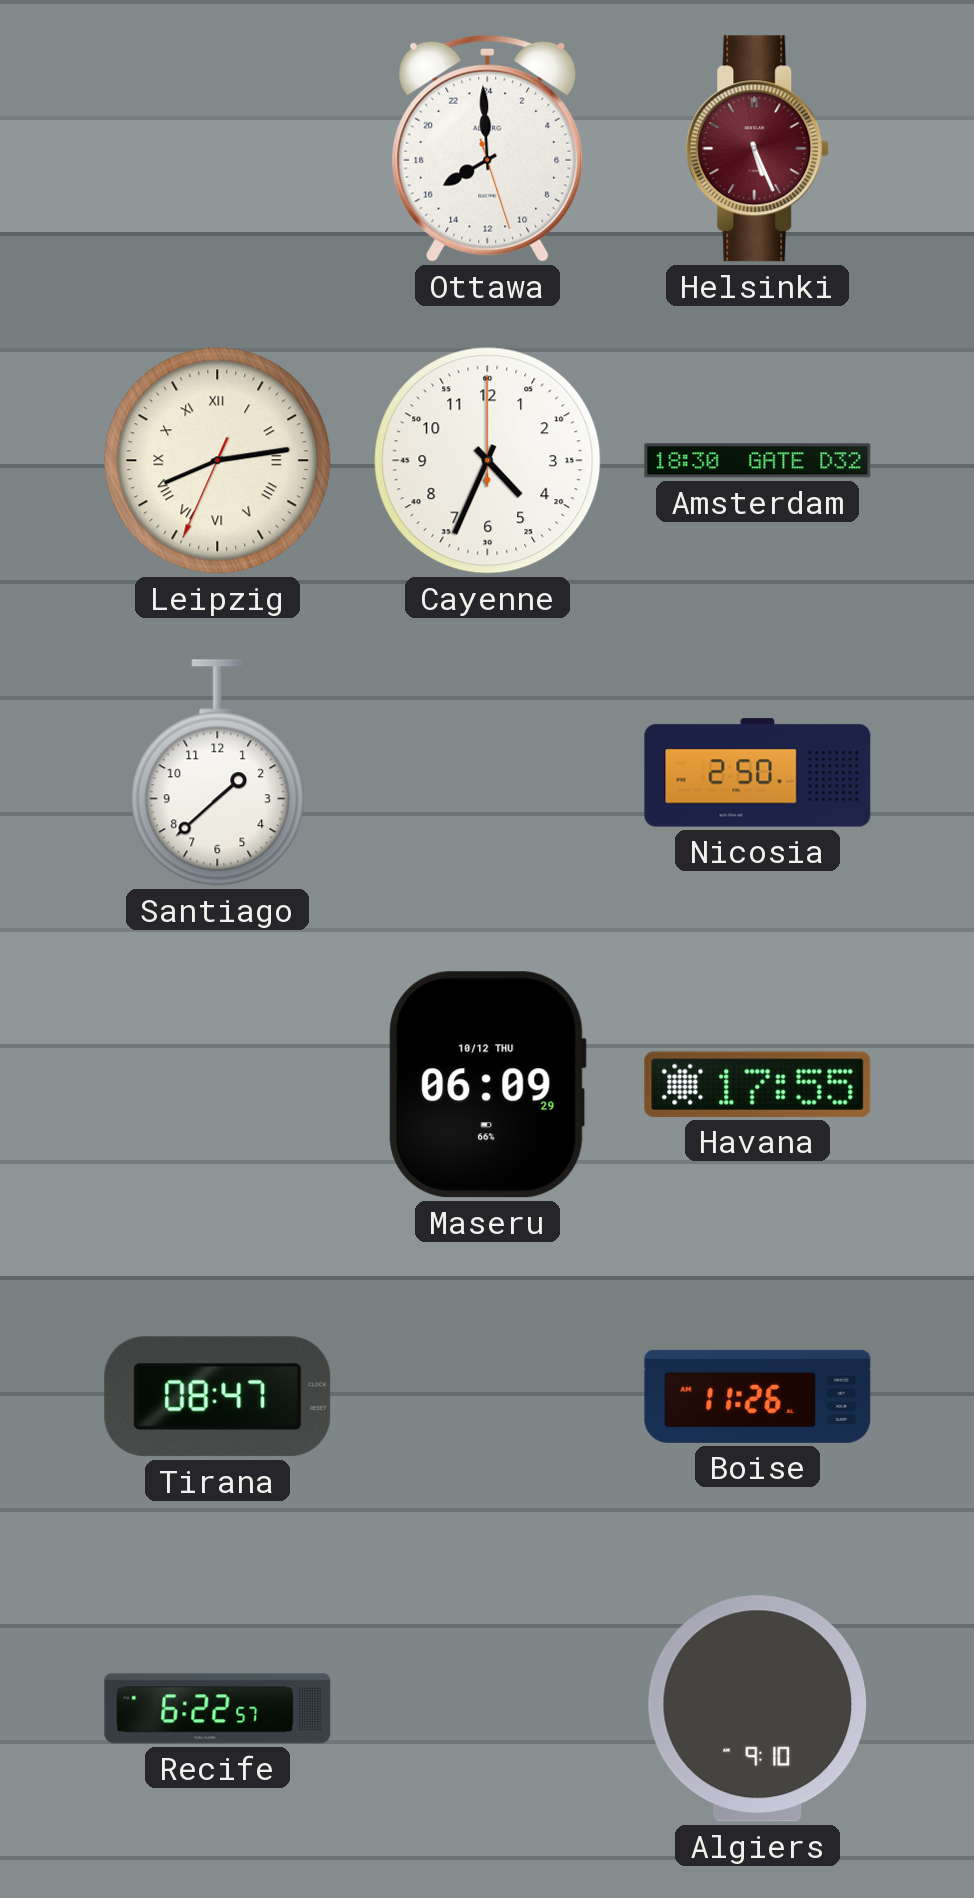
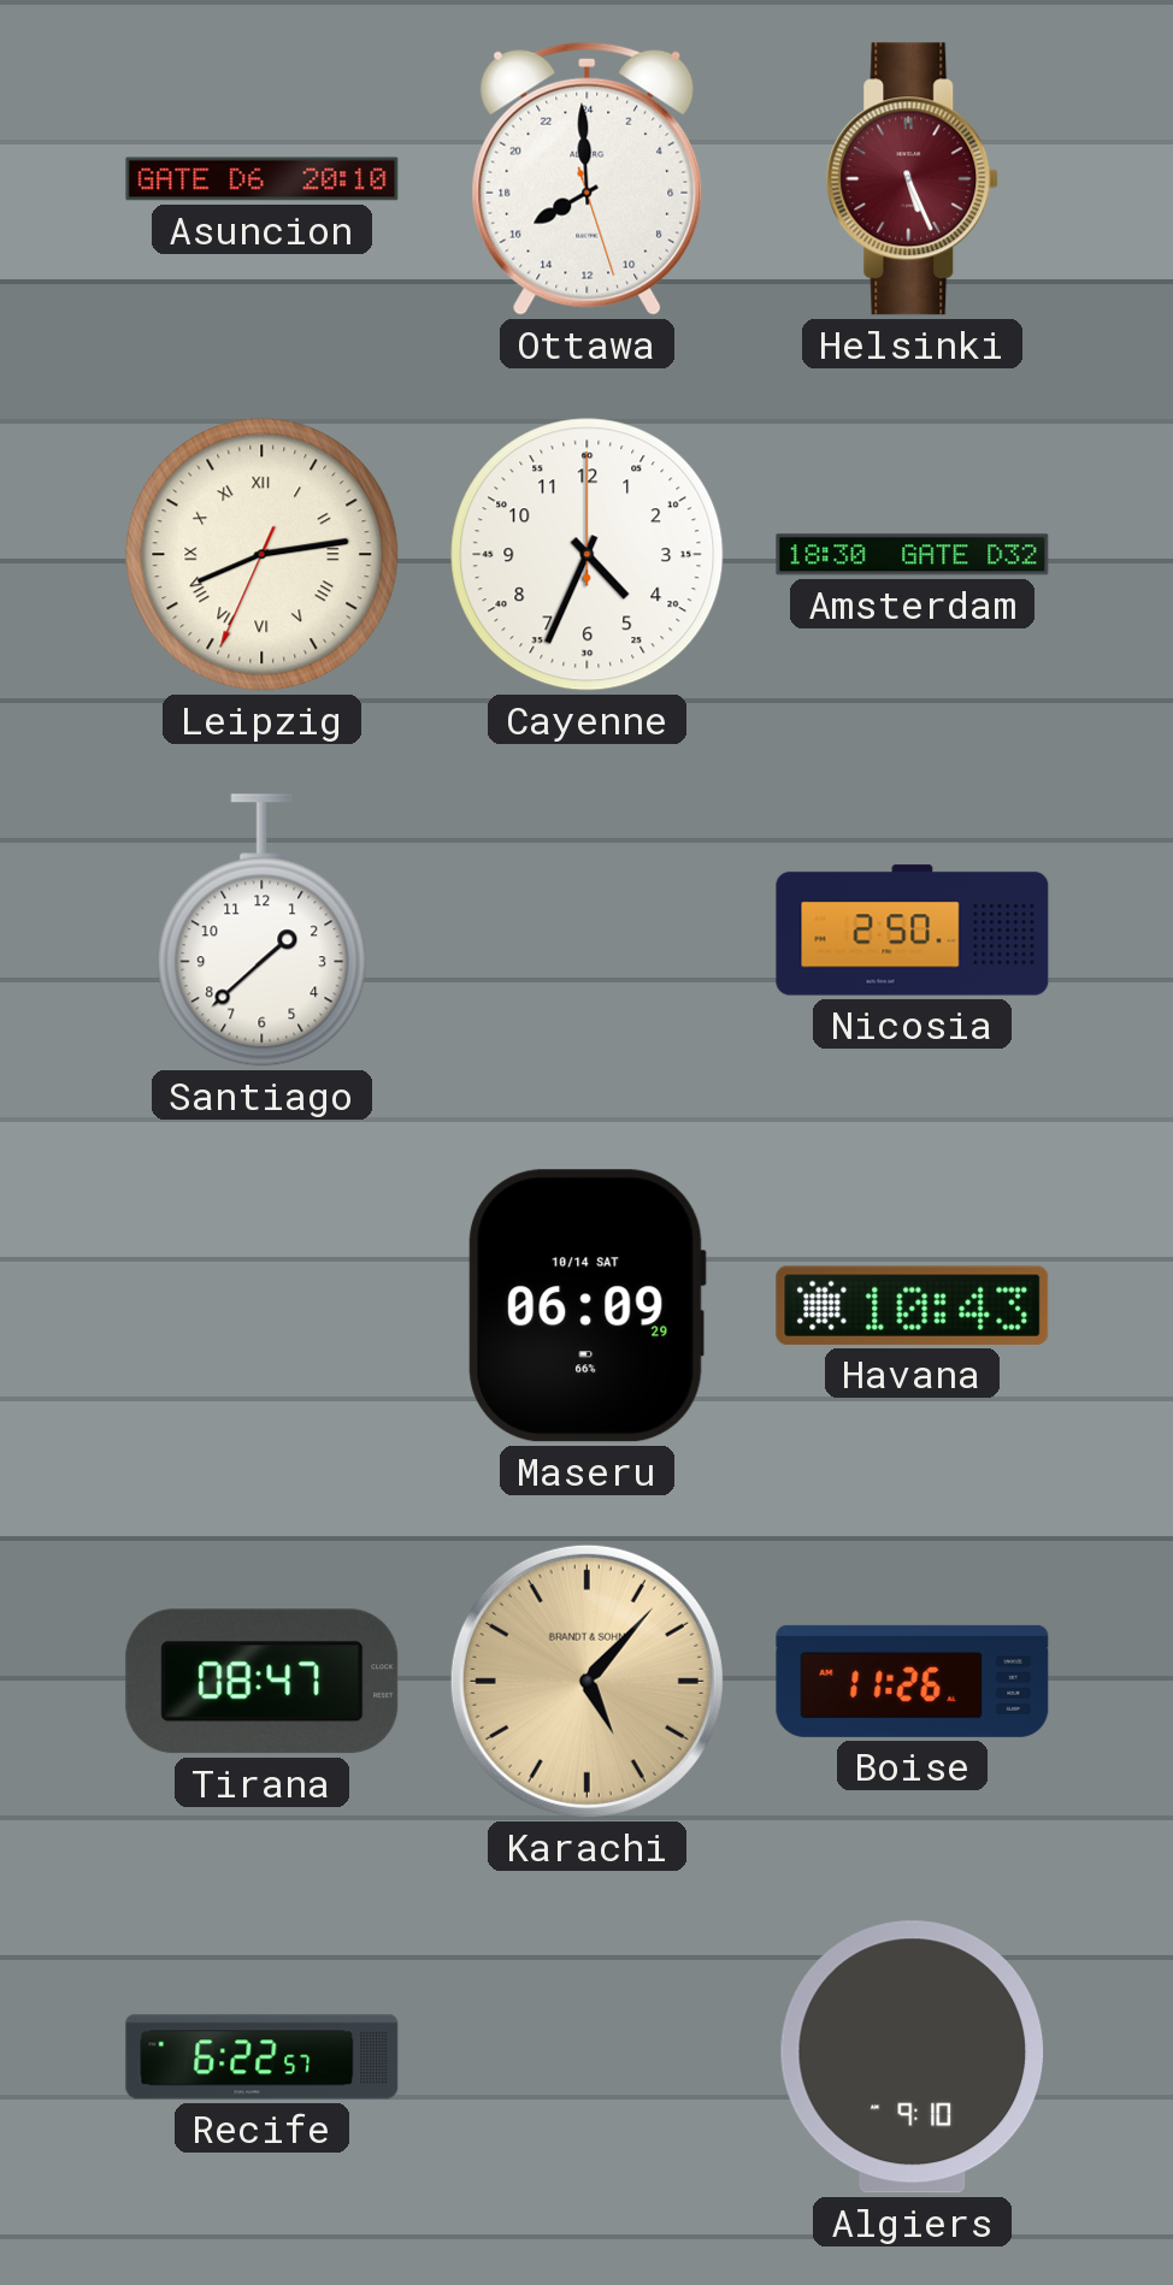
Asuncion: none -> 20:10
Maseru date: 10/12 THU -> 10/14 SAT
Havana: 17:55 -> 10:43
Karachi: none -> 5:07
